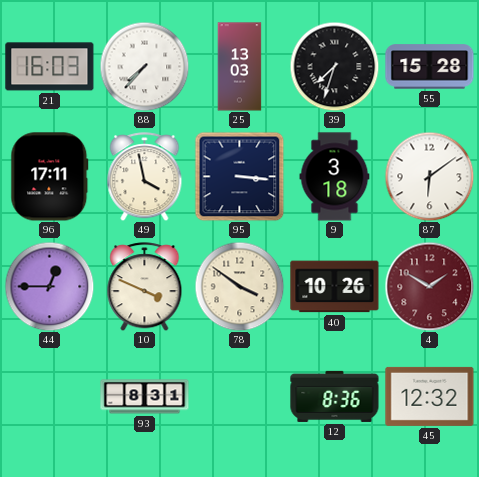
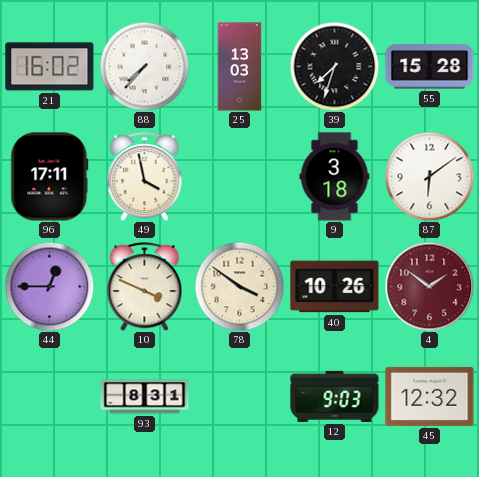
21: 16:03 -> 16:02
95: 3:16 -> none
4: 1:50 -> 1:51
12: 8:36 -> 9:03
